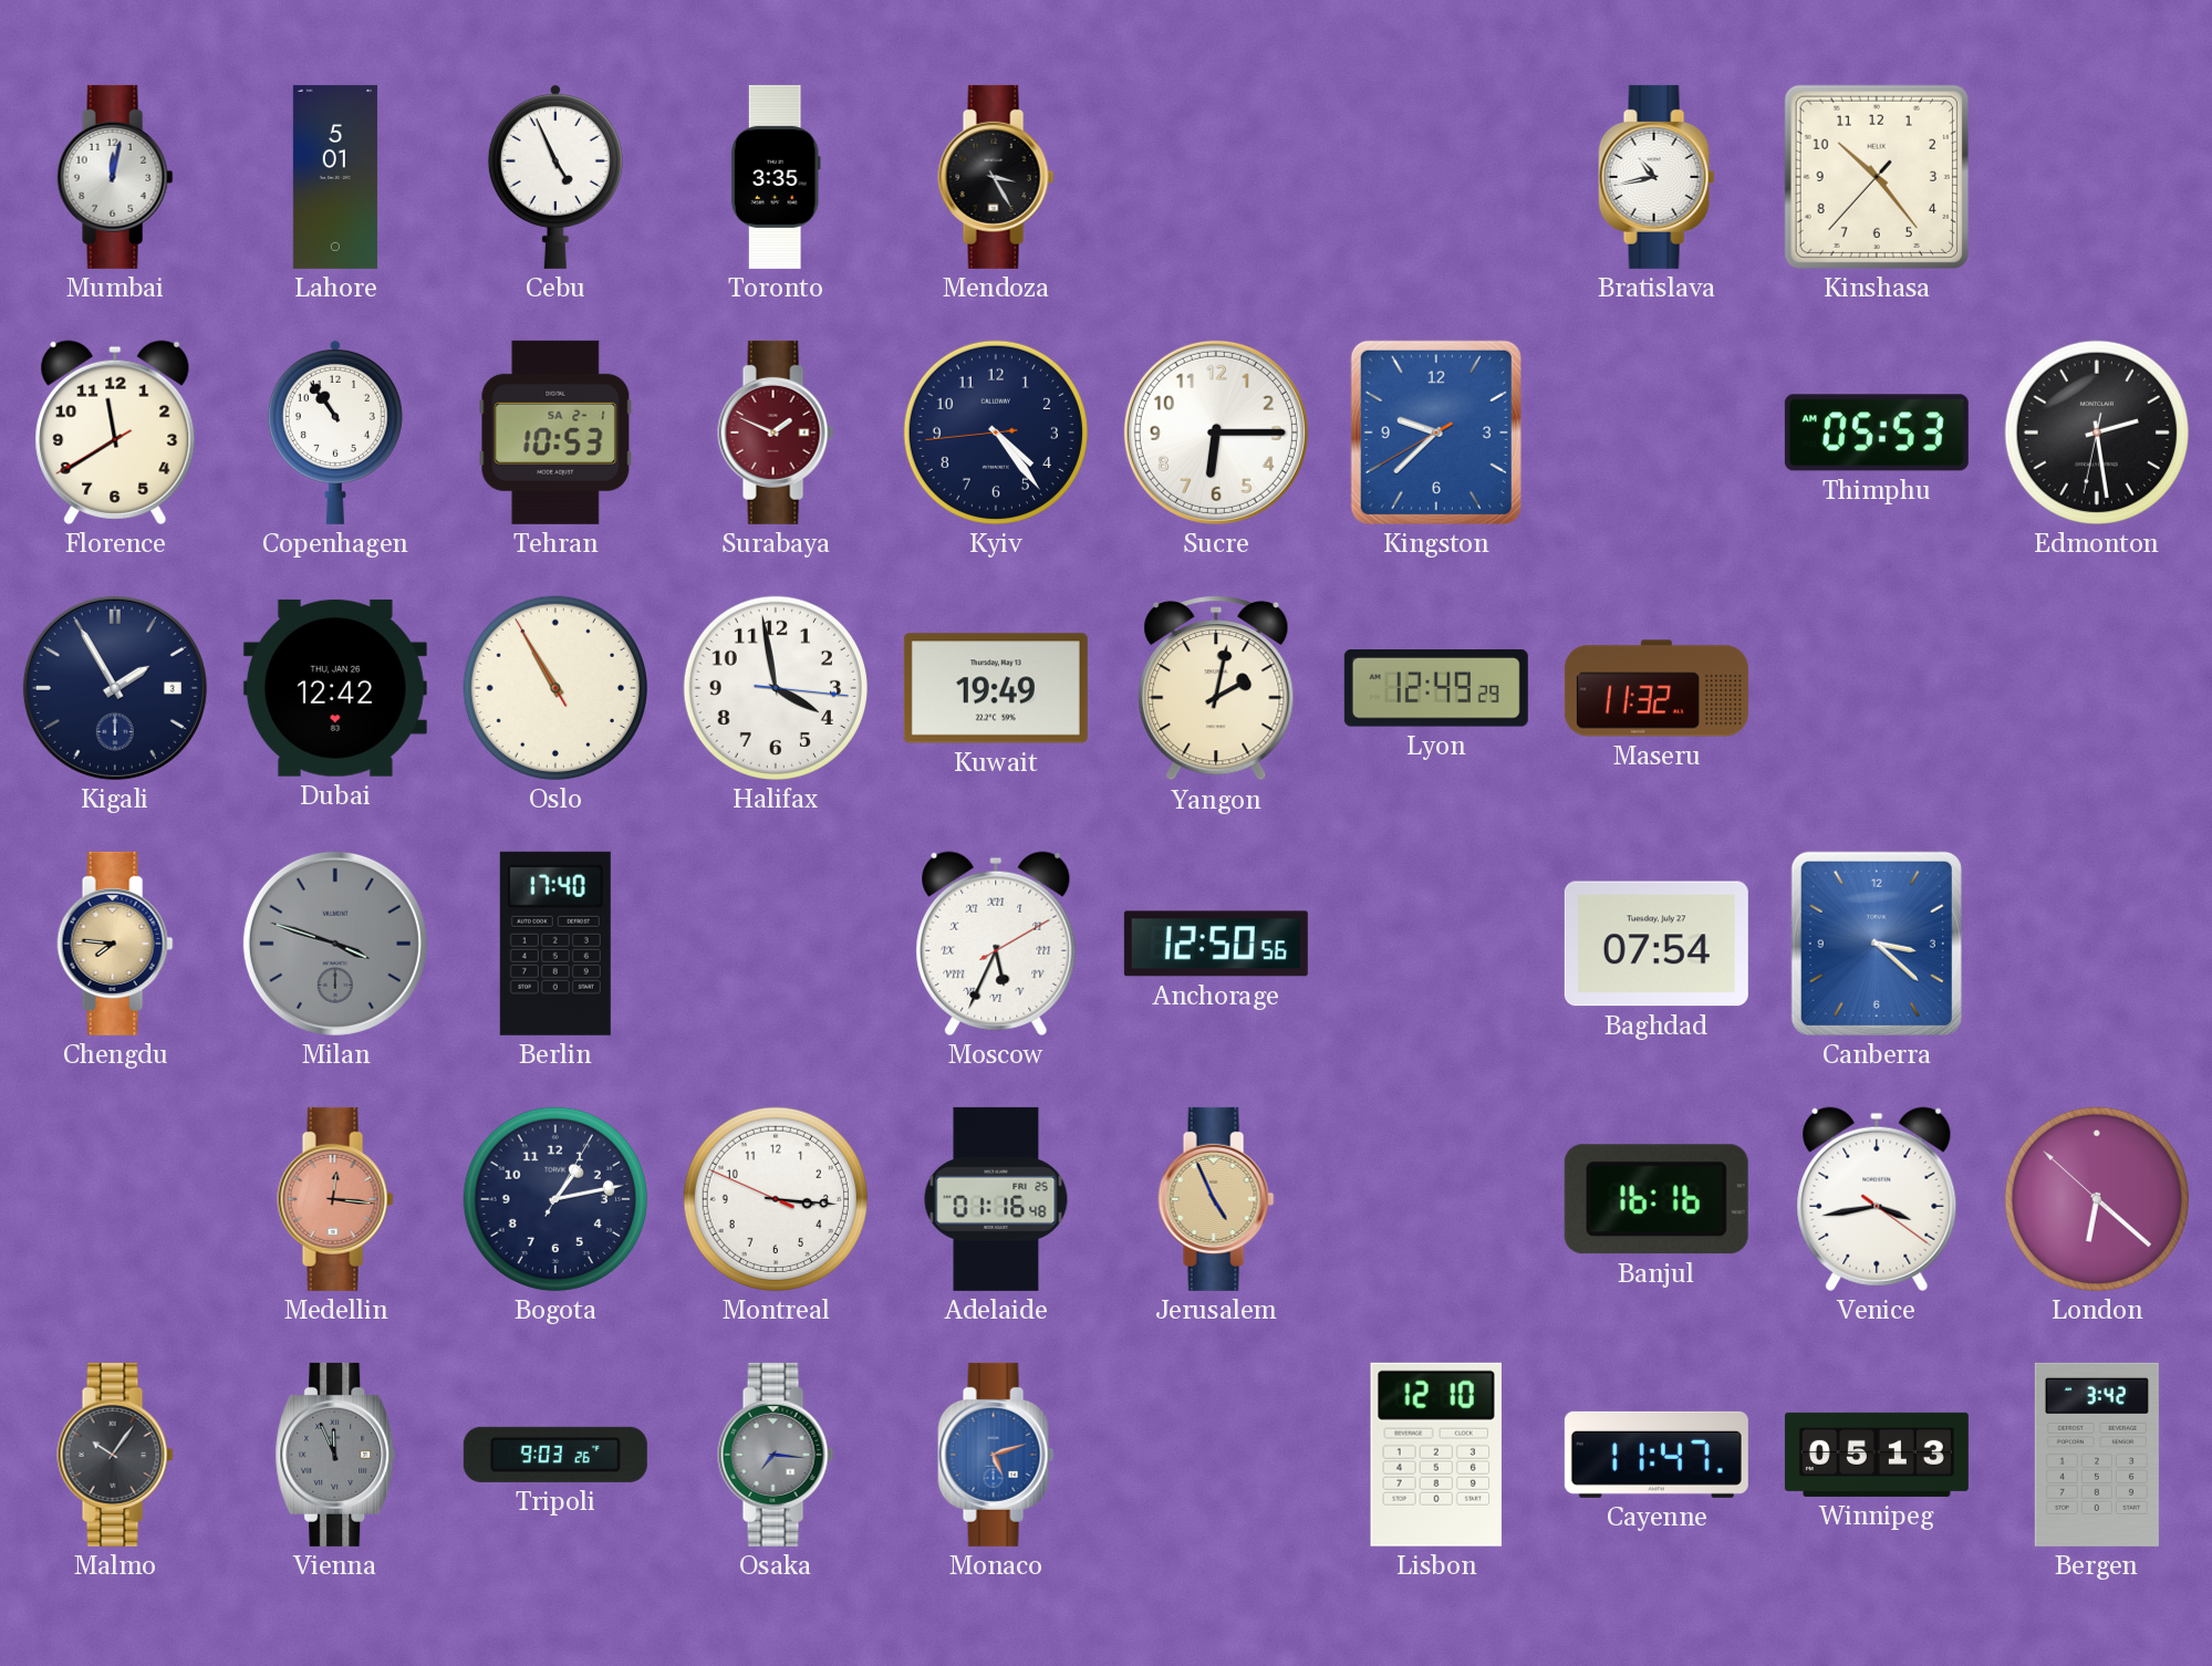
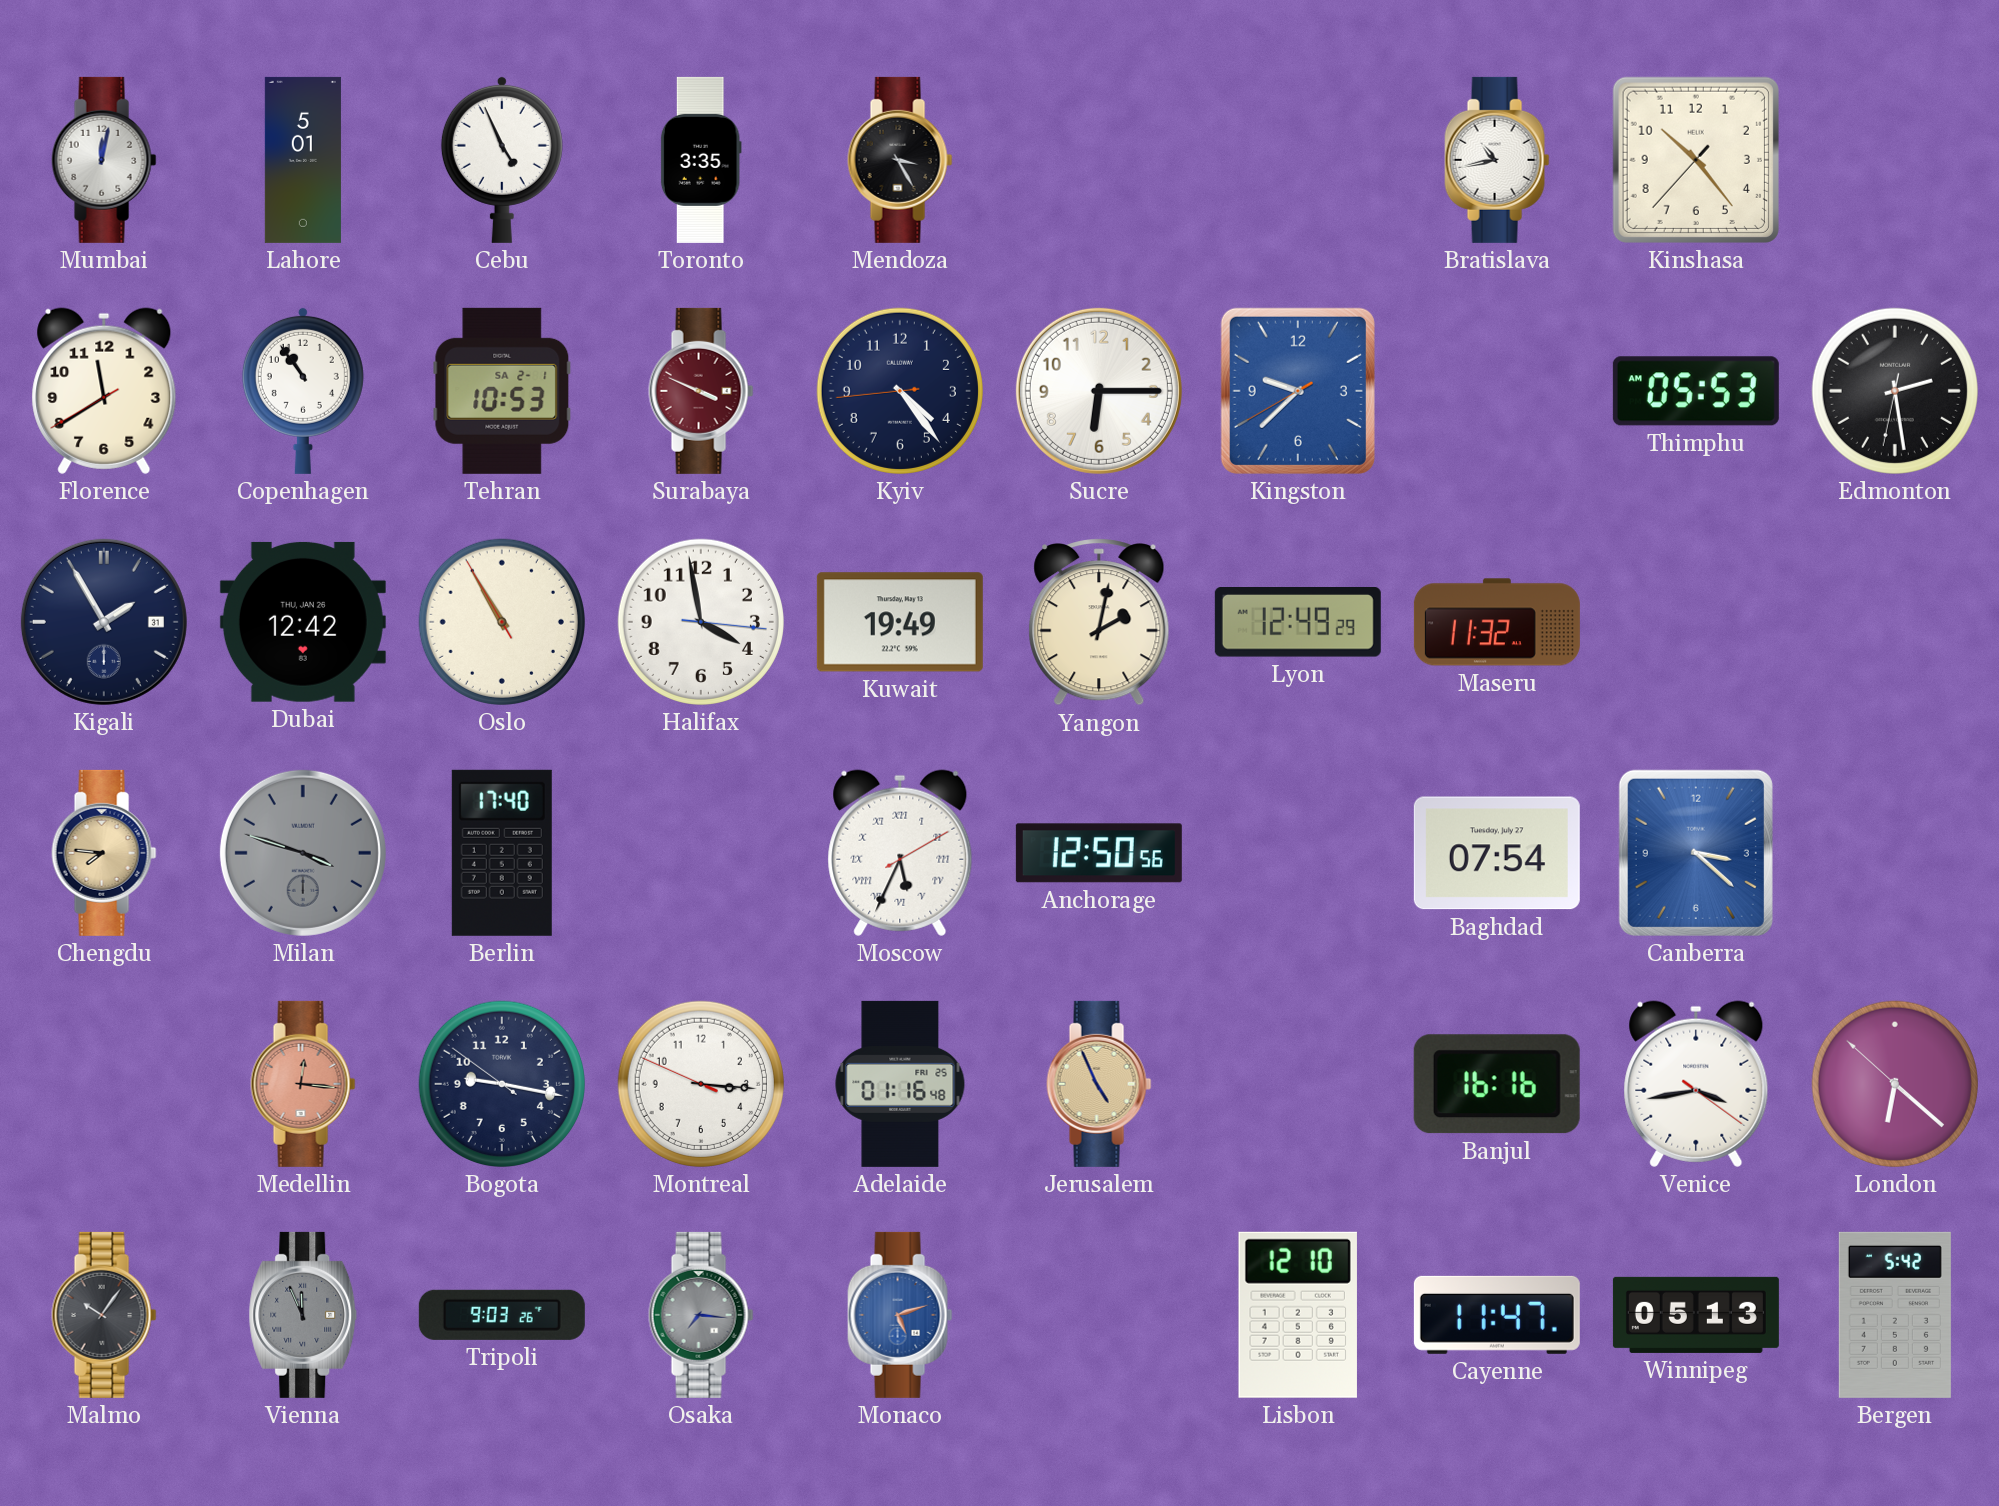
Surabaya: 1:49 -> 3:49
Kigali date: 3 -> 31
Bogota: 1:13 -> 9:16
Bergen: 3:42 -> 5:42
